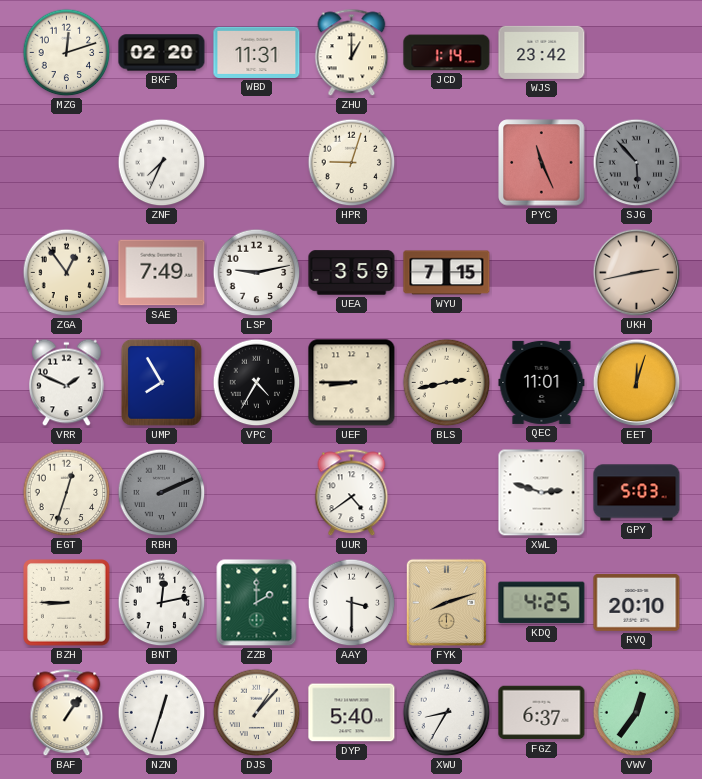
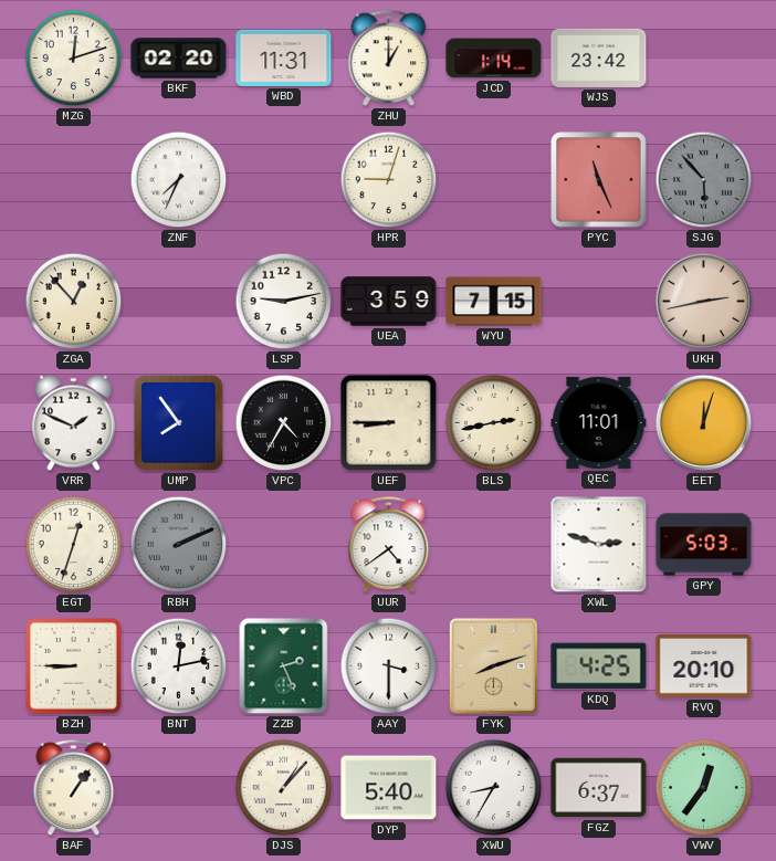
ZGA: 12:54 -> 12:53
SAE: 7:49 -> none
UMP: 7:55 -> 7:54
ZZB: 2:00 -> 2:26
NZN: 12:33 -> none
